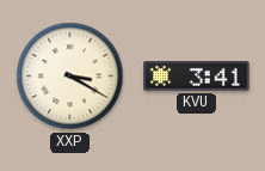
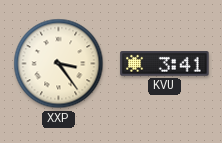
XXP: 3:20 -> 3:24
